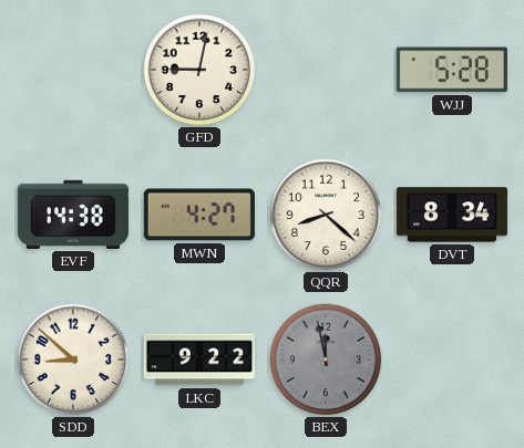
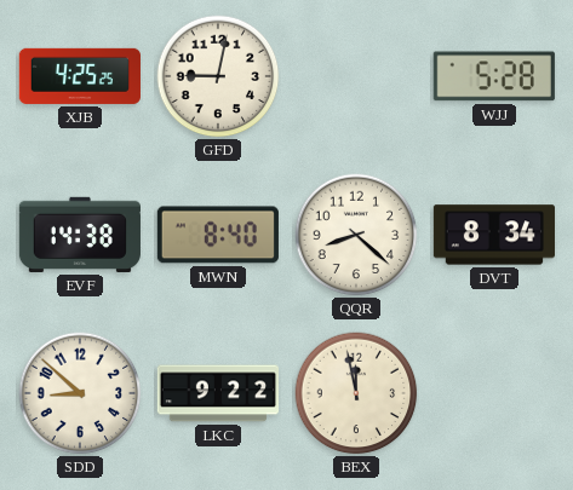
XJB: none -> 4:25
MWN: 4:27 -> 8:40
BEX dial: grey -> cream
